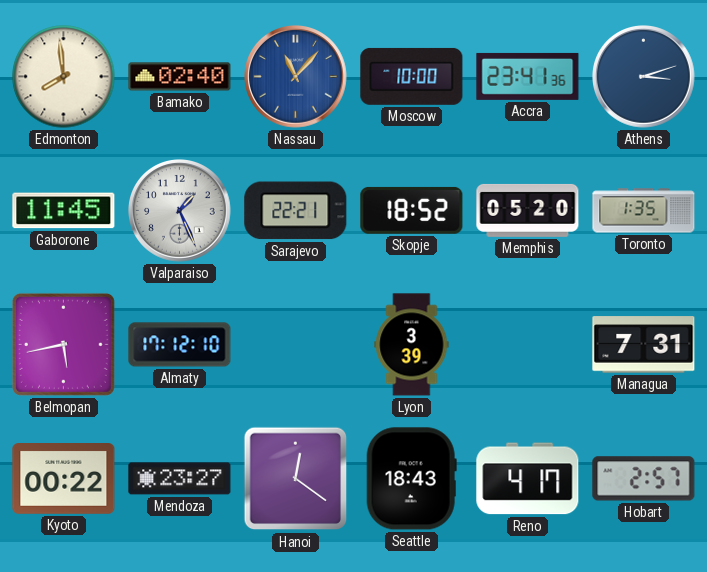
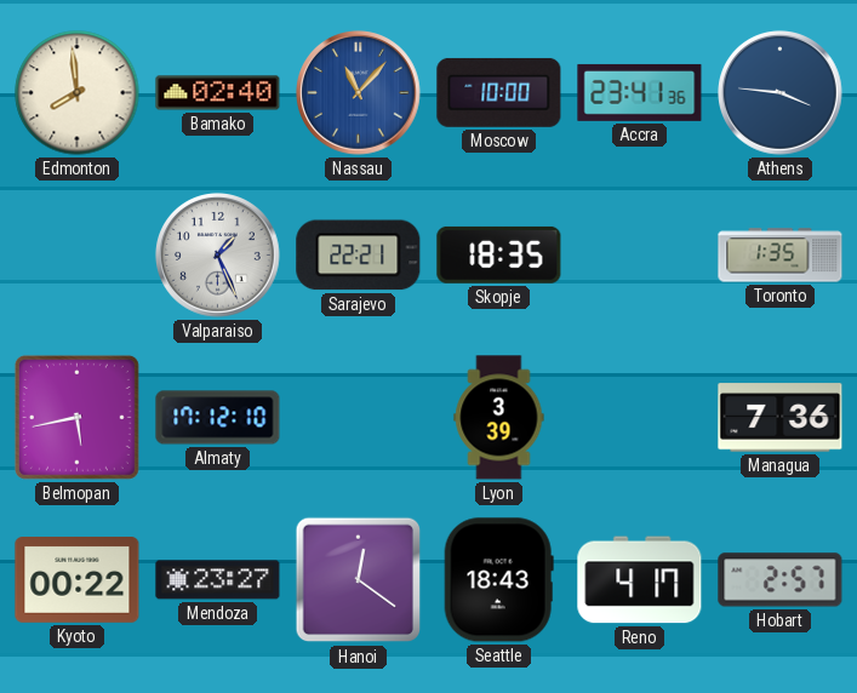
Athens: 3:12 -> 3:46
Gaborone: 11:45 -> none
Skopje: 18:52 -> 18:35
Memphis: 05:20 -> none
Managua: 7:31 -> 7:36
